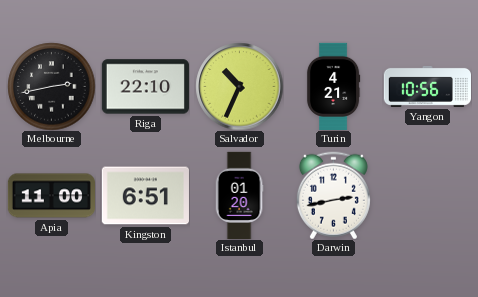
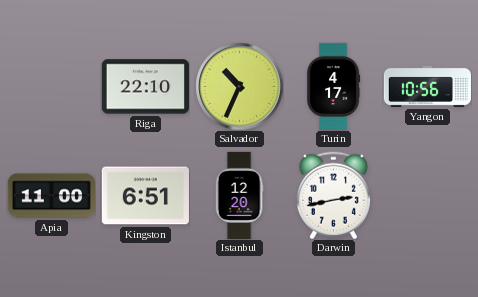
Melbourne: 2:43 -> none
Turin: 4:21 -> 4:17
Istanbul: 01:20 -> 12:20
